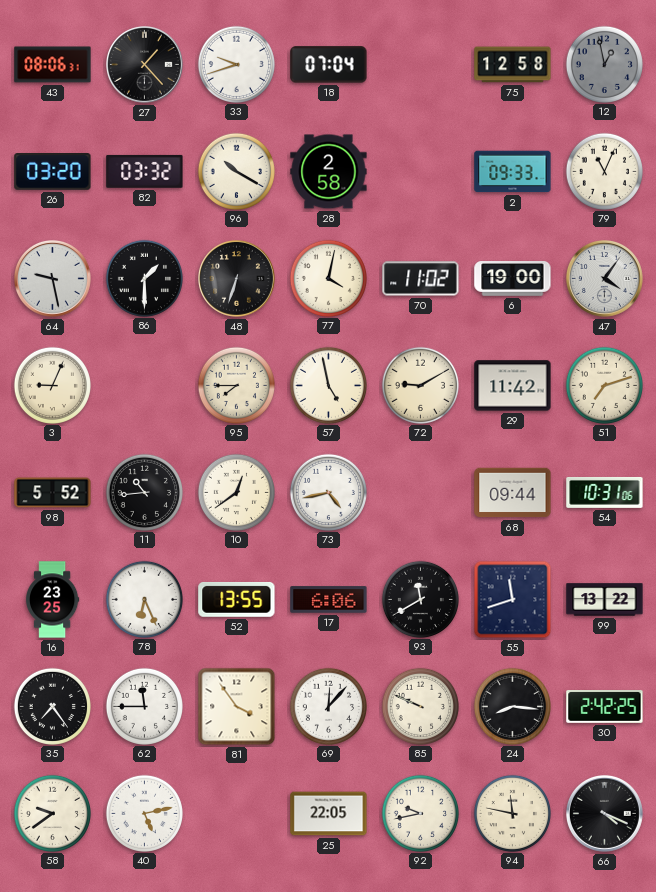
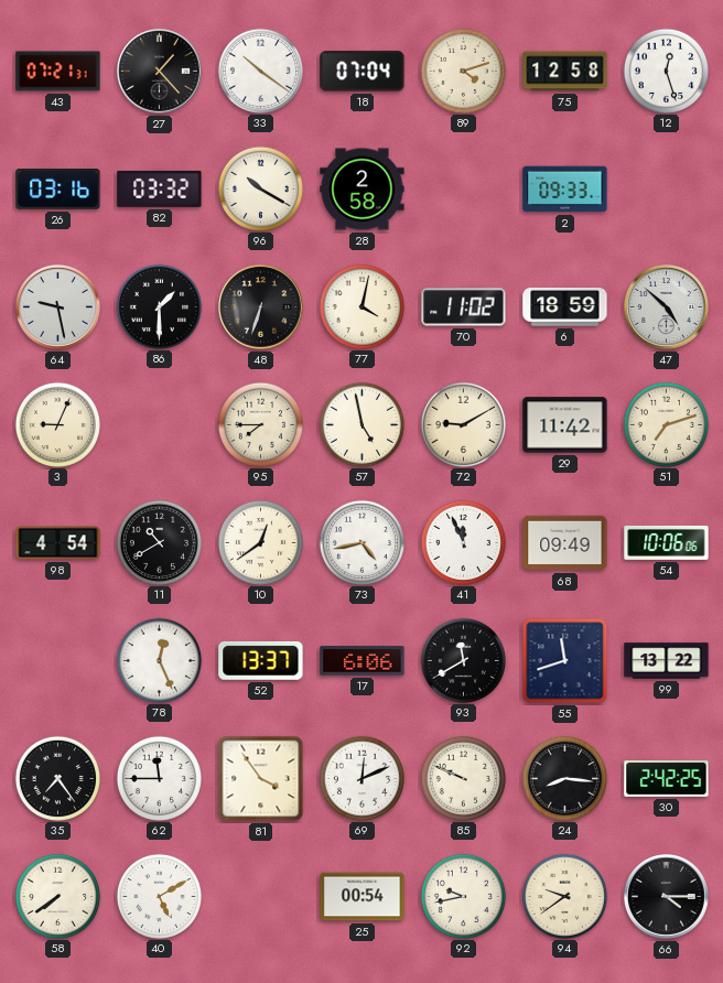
43: 08:06 -> 07:21
33: 9:42 -> 10:21
89: none -> 4:12
12: 12:58 -> 12:27
12 dial: grey -> white
26: 03:20 -> 03:16
79: 11:04 -> none
6: 19:00 -> 18:59
47: 4:06 -> 4:52
98: 5:52 -> 4:54
11: 10:44 -> 10:40
41: none -> 11:56
68: 09:44 -> 09:49
54: 10:31 -> 10:06
16: 23:25 -> none
78: 6:26 -> 12:26
52: 13:55 -> 13:37
69: 12:07 -> 12:11
58: 9:39 -> 7:39
40: 5:13 -> 5:10
25: 22:05 -> 00:54
94: 11:47 -> 9:39
66: 4:19 -> 4:15
